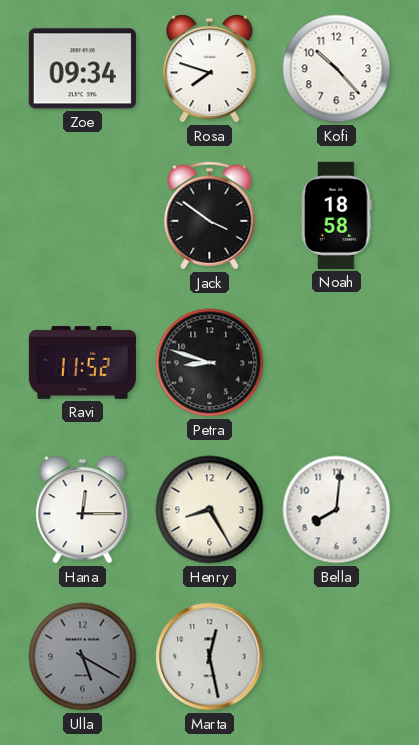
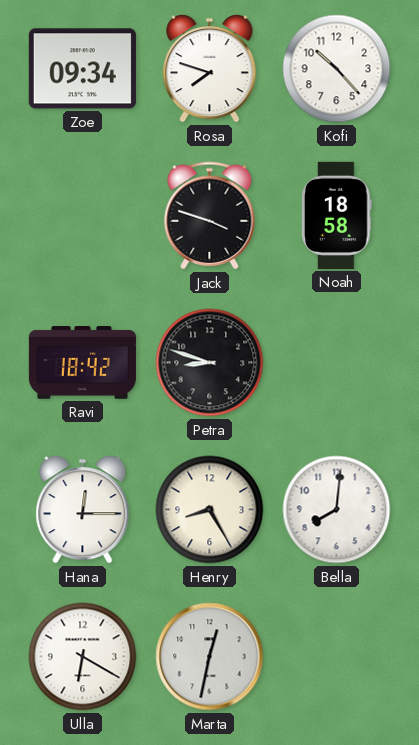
Jack: 3:51 -> 3:48
Ravi: 11:52 -> 18:42
Ulla: 5:20 -> 6:20
Ulla dial: grey -> white
Marta: 12:28 -> 12:32
